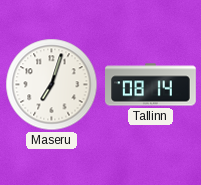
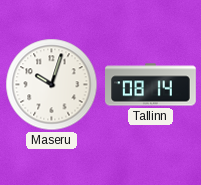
Maseru: 7:03 -> 10:03
